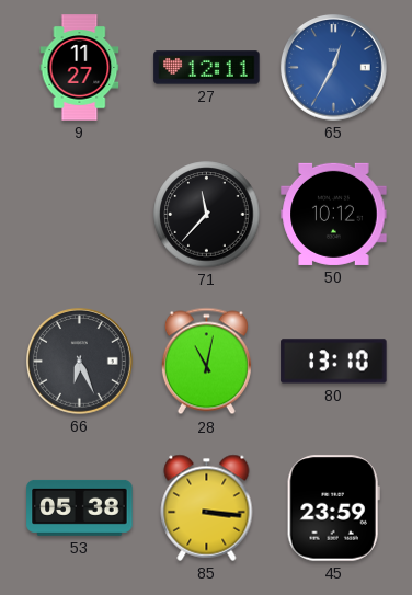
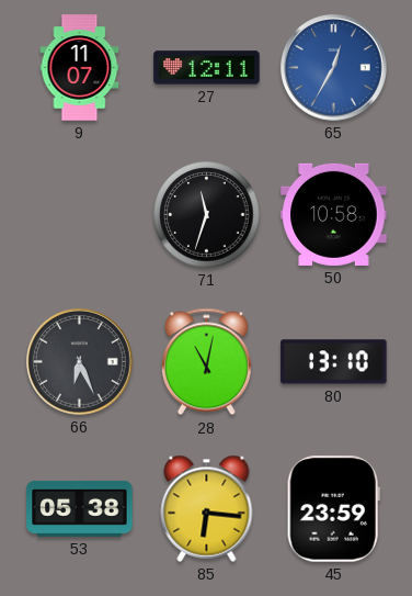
9: 11:27 -> 11:07
71: 11:37 -> 11:33
50: 10:12 -> 10:58
85: 3:16 -> 6:16
